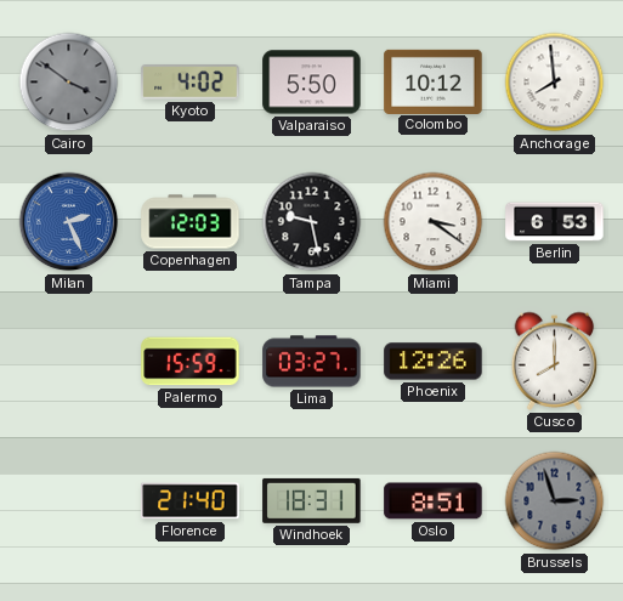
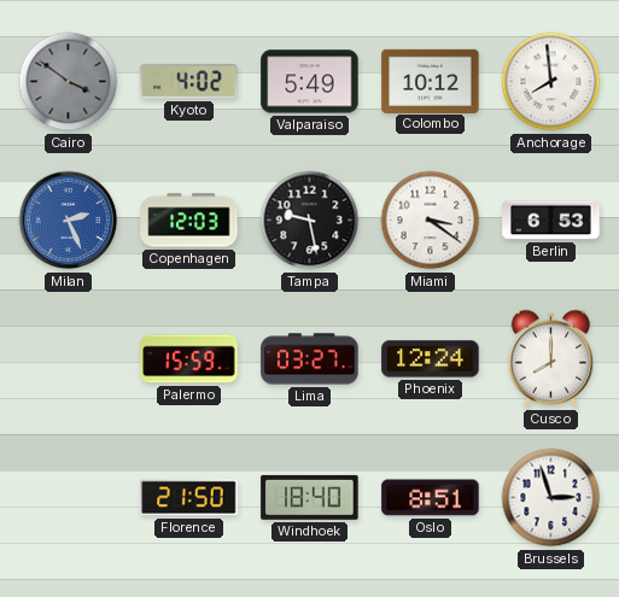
Valparaiso: 5:50 -> 5:49
Phoenix: 12:26 -> 12:24
Florence: 21:40 -> 21:50
Windhoek: 18:31 -> 18:40
Brussels dial: grey -> white
